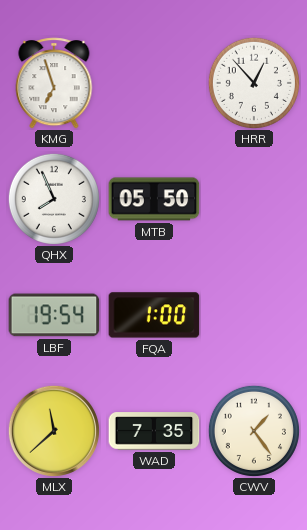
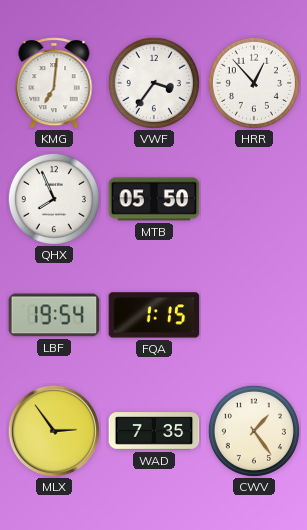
KMG: 6:57 -> 7:01
VWF: none -> 3:36
FQA: 1:00 -> 1:15
MLX: 11:38 -> 2:54
